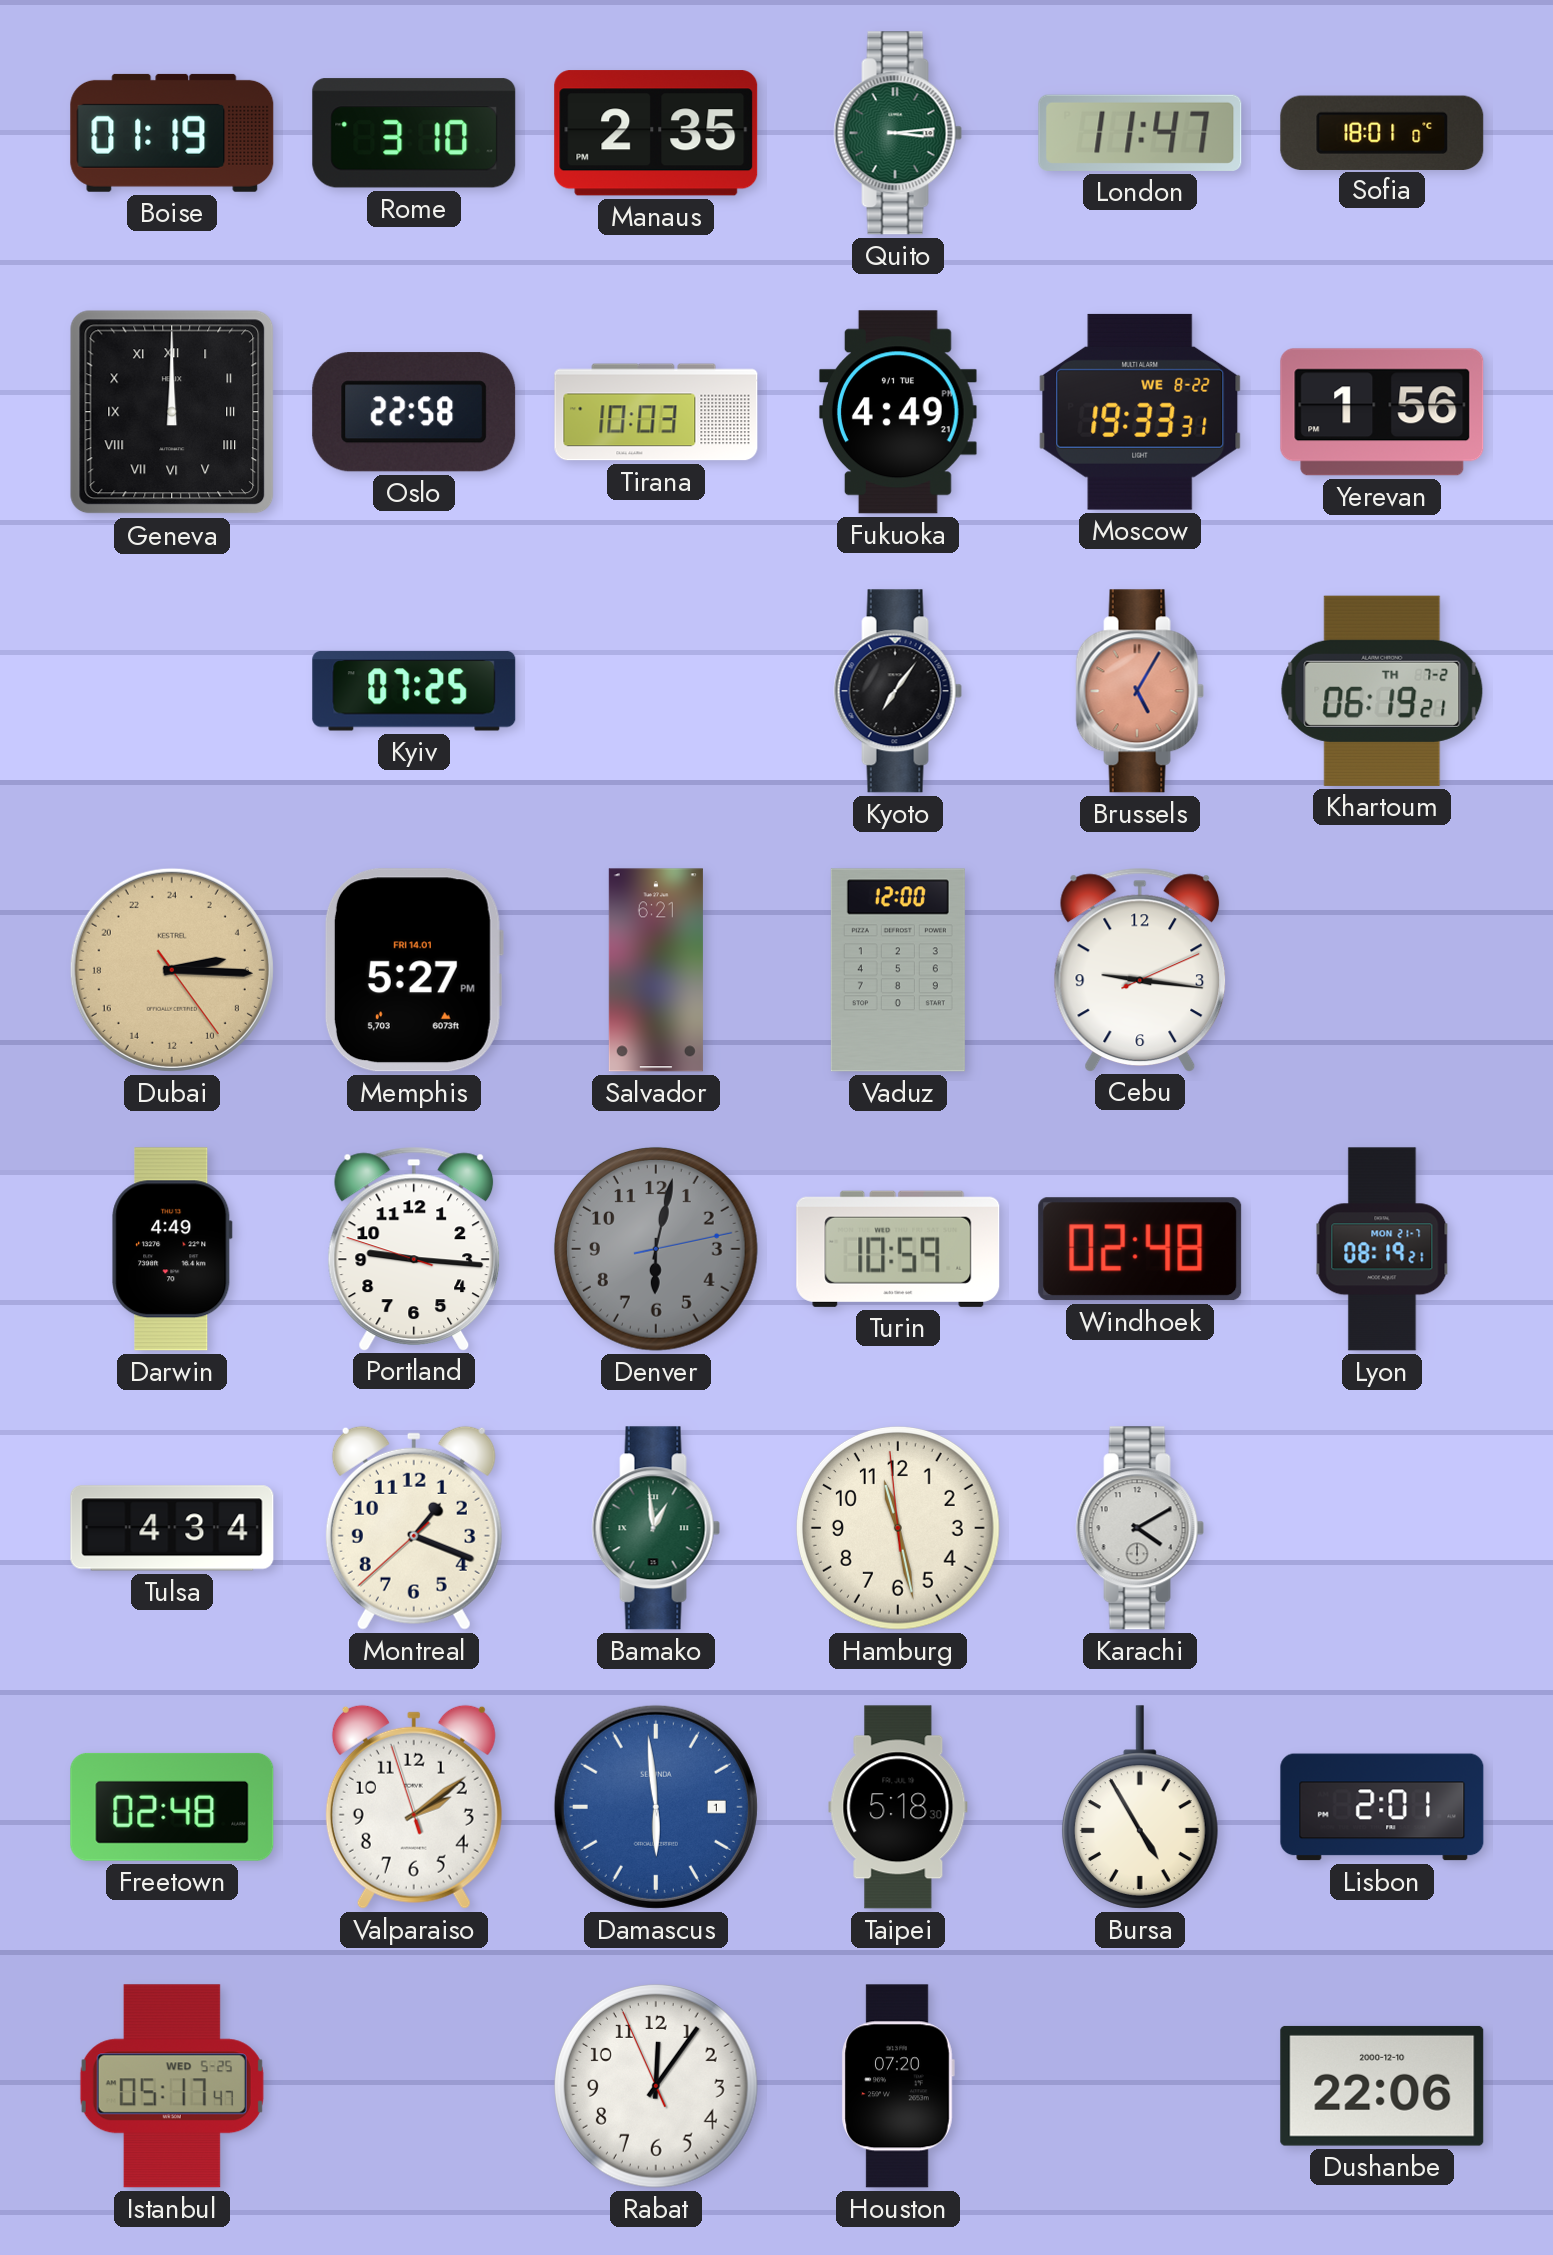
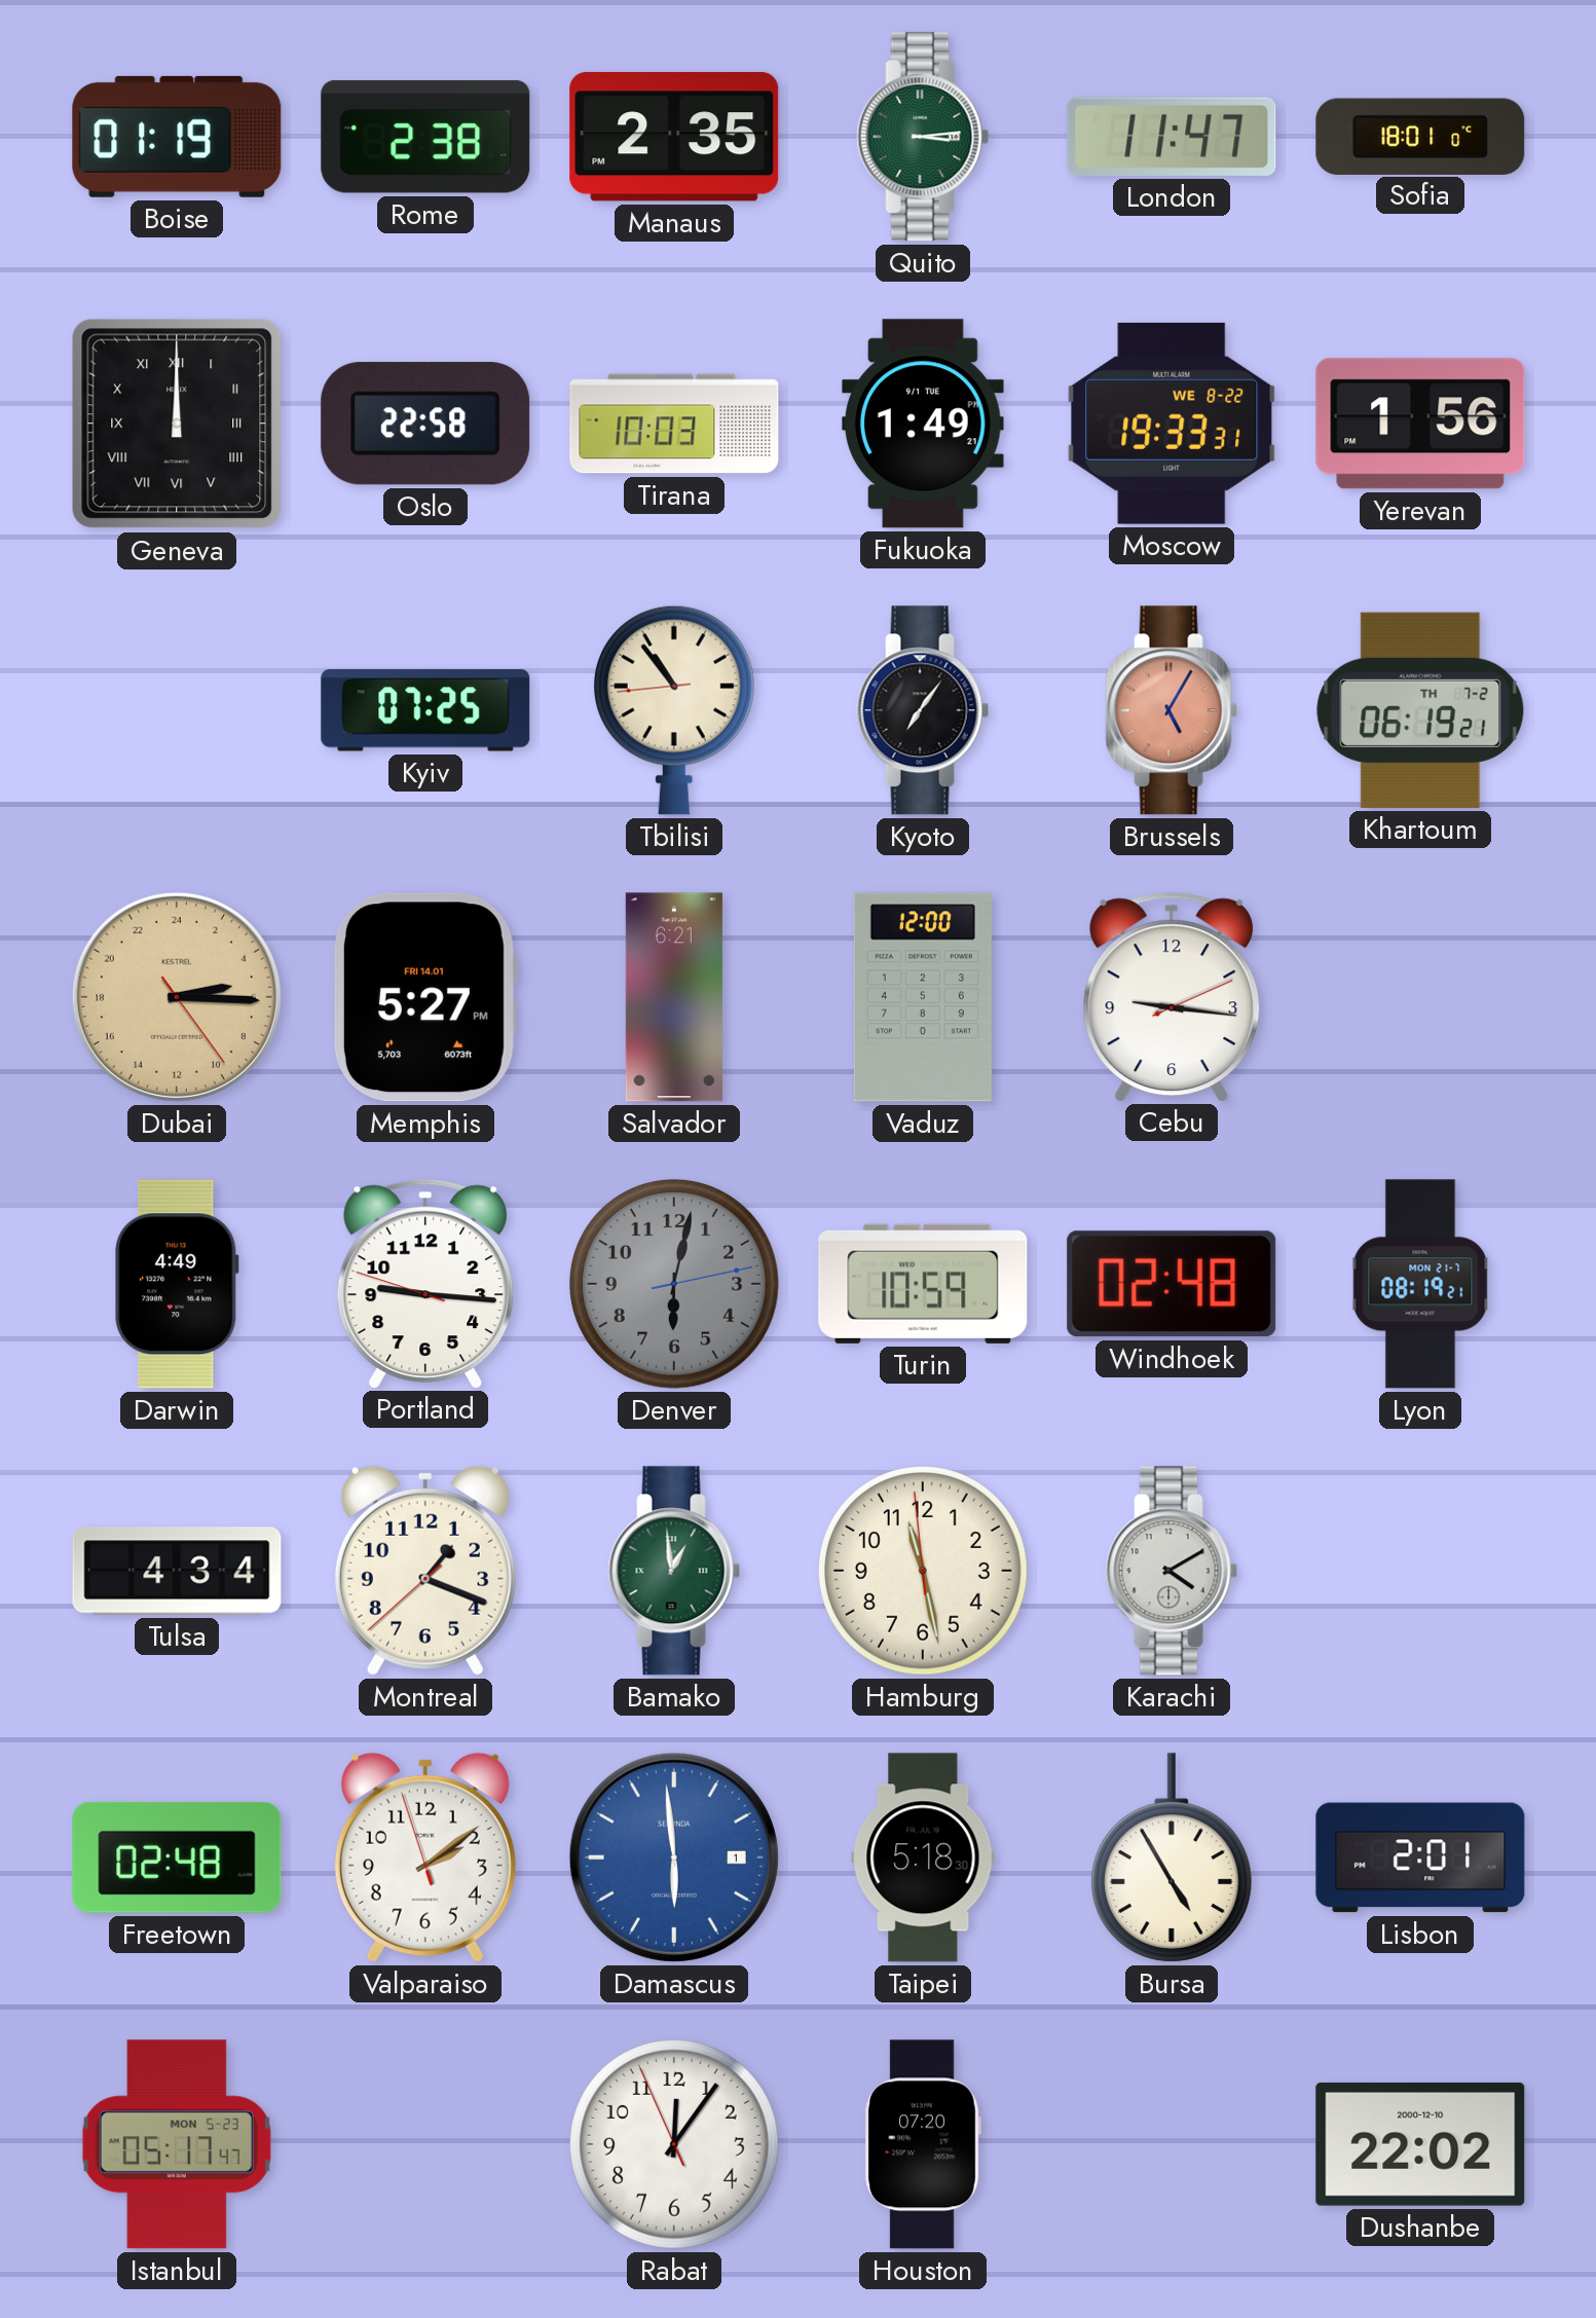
Rome: 3:10 -> 2:38
Fukuoka: 4:49 -> 1:49
Tbilisi: none -> 10:53
Istanbul date: WED 5-25 -> MON 5-23
Dushanbe: 22:06 -> 22:02
